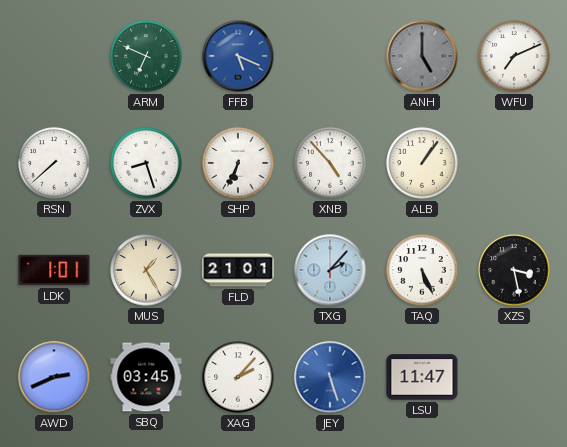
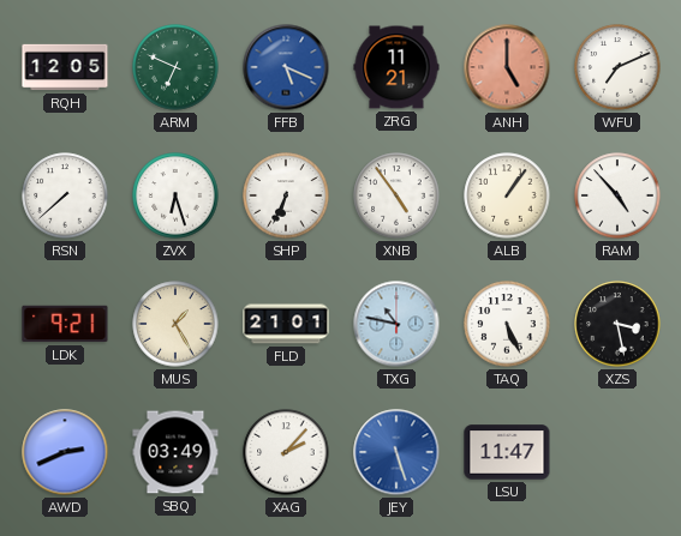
RQH: none -> 12:05
ZRG: none -> 11:21
ANH dial: grey -> salmon
ZVX: 8:27 -> 6:27
XNB: 4:53 -> 4:54
RAM: none -> 4:53
LDK: 1:01 -> 9:21
TXG: 2:07 -> 10:47
SBQ: 03:45 -> 03:49
